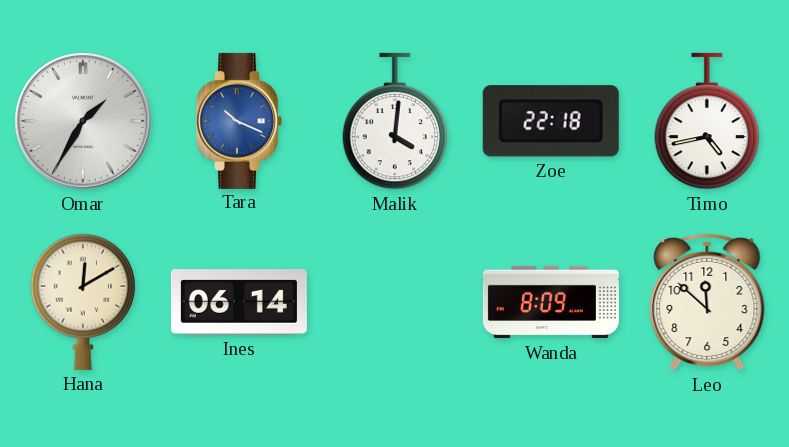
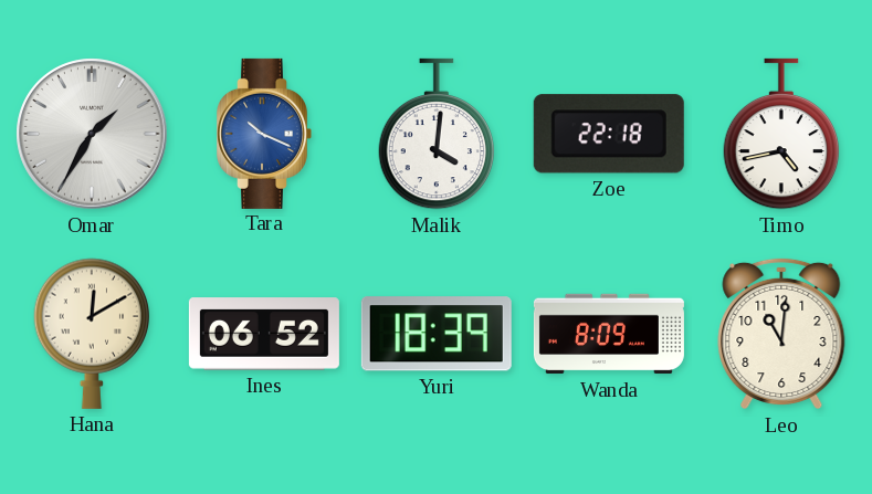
Ines: 06:14 -> 06:52
Yuri: none -> 18:39
Leo: 11:52 -> 11:01
